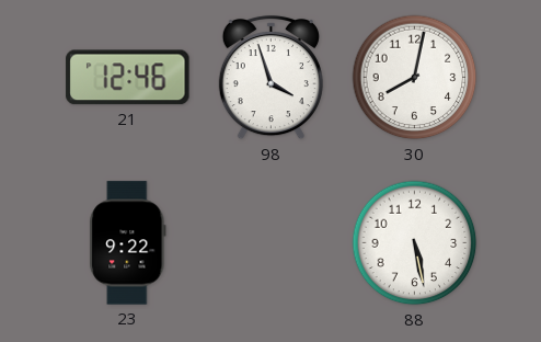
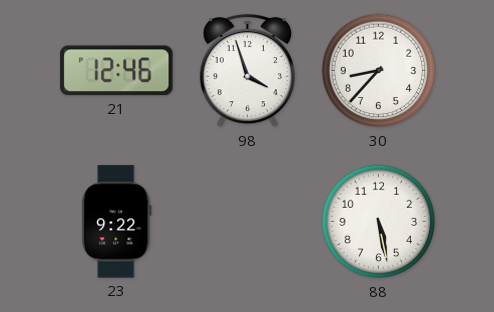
30: 8:02 -> 8:37
